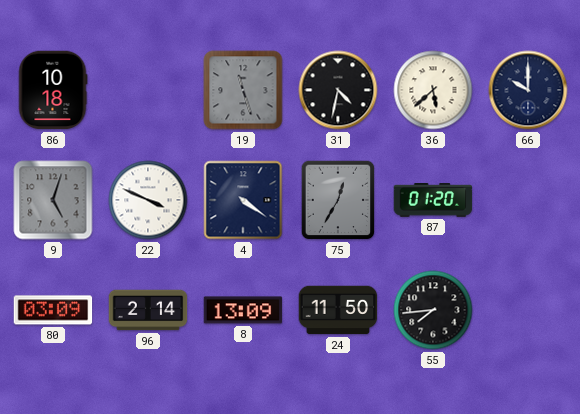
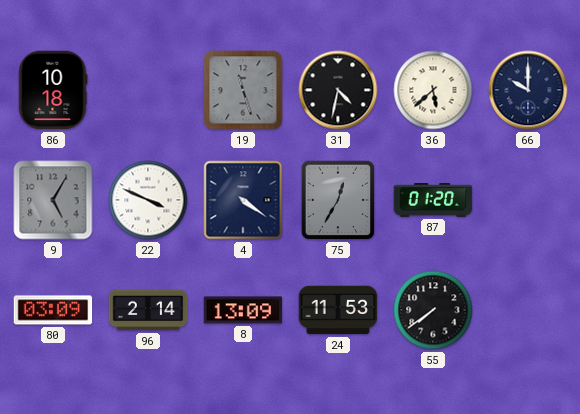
9: 5:03 -> 5:05
24: 11:50 -> 11:53
55: 7:44 -> 7:39
